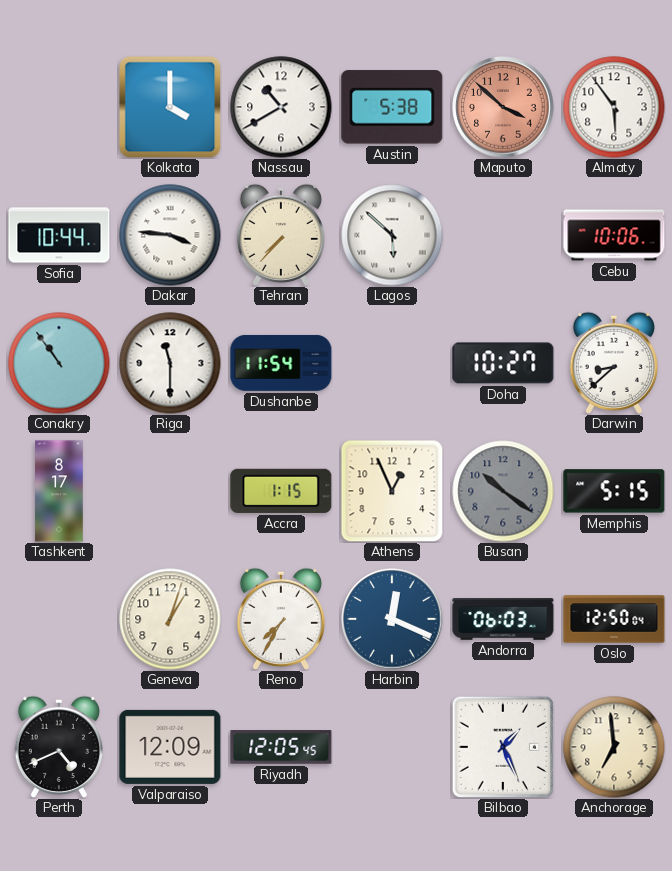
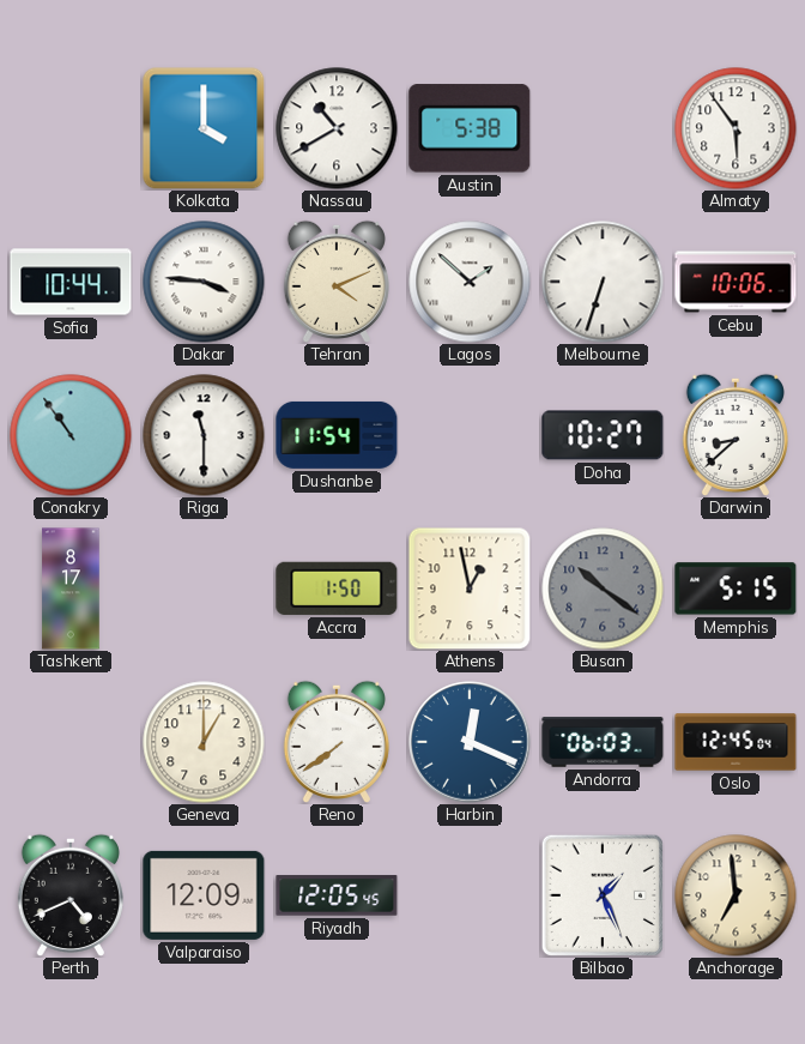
Maputo: 3:52 -> none
Tehran: 7:37 -> 4:11
Lagos: 5:52 -> 1:52
Melbourne: none -> 6:33
Accra: 1:15 -> 1:50
Athens: 12:56 -> 12:58
Geneva: 1:03 -> 1:00
Reno: 7:35 -> 7:39
Oslo: 12:50 -> 12:45
